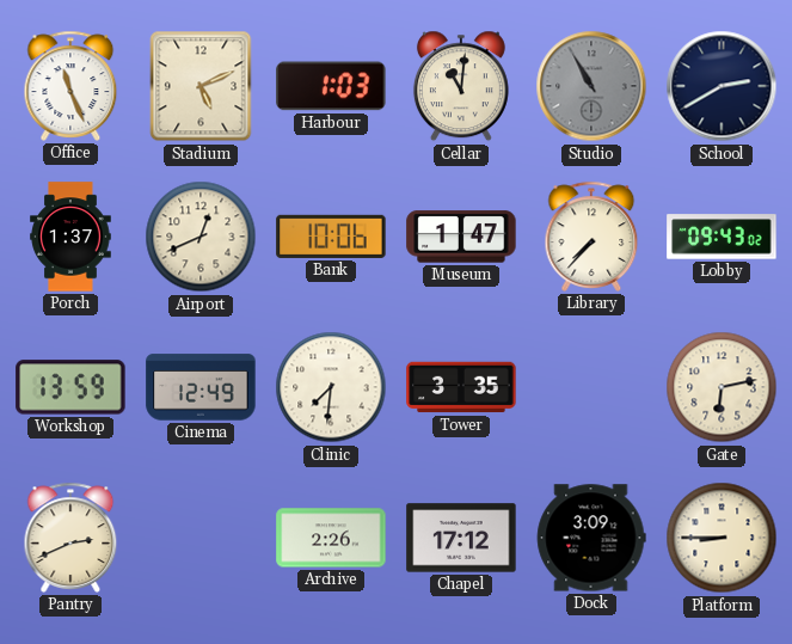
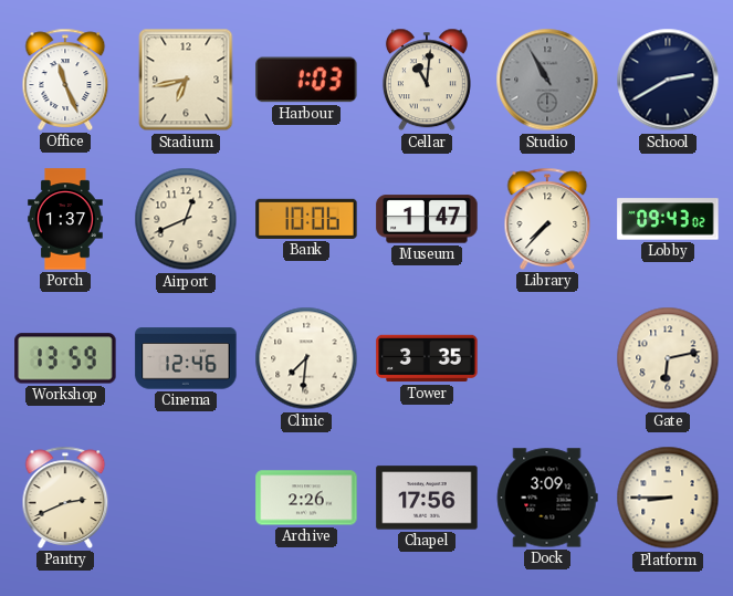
Stadium: 5:11 -> 6:43
Cinema: 12:49 -> 12:46
Chapel: 17:12 -> 17:56
